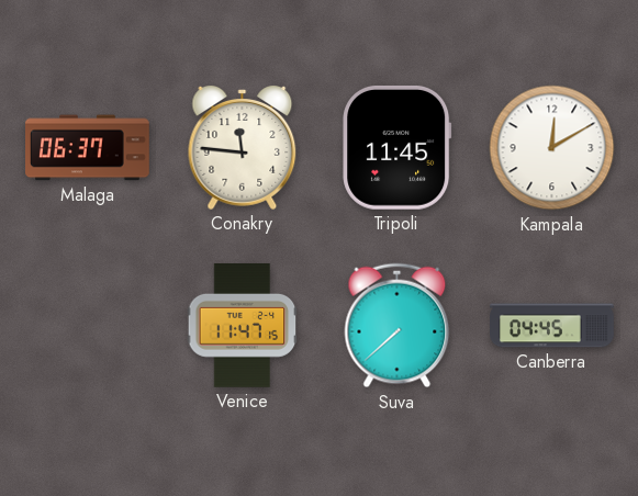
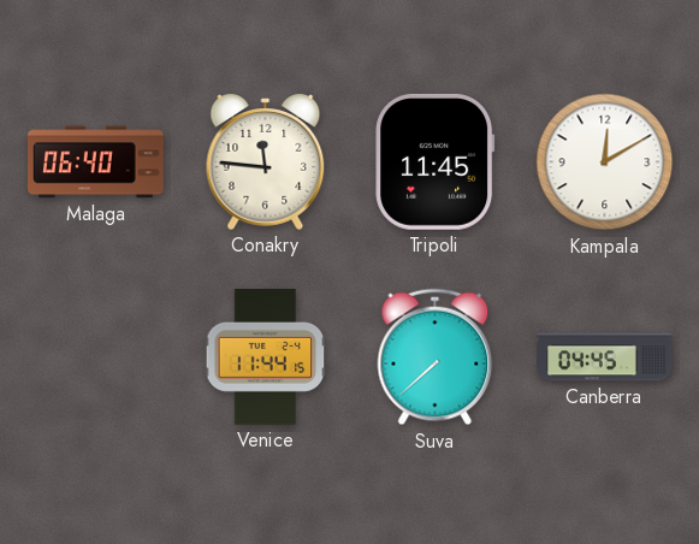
Malaga: 06:37 -> 06:40
Venice: 11:47 -> 11:44
